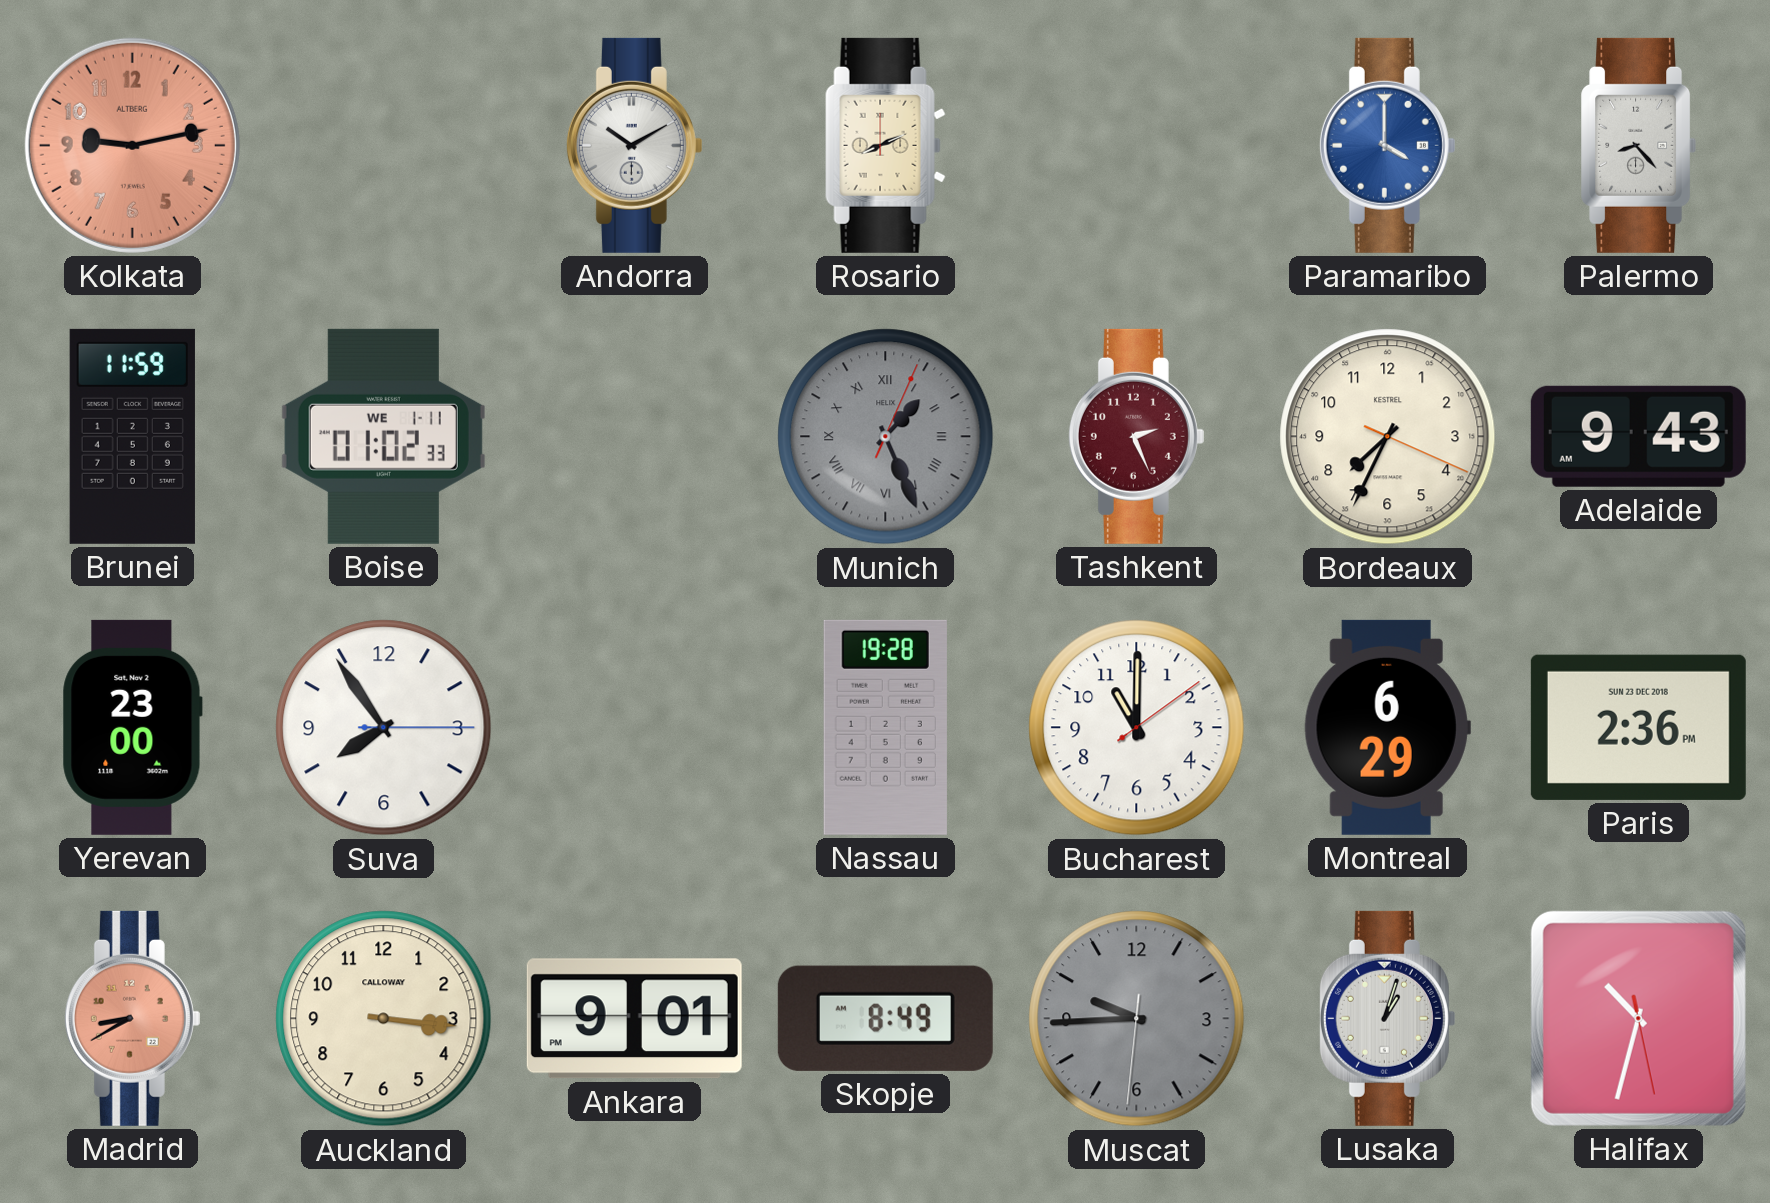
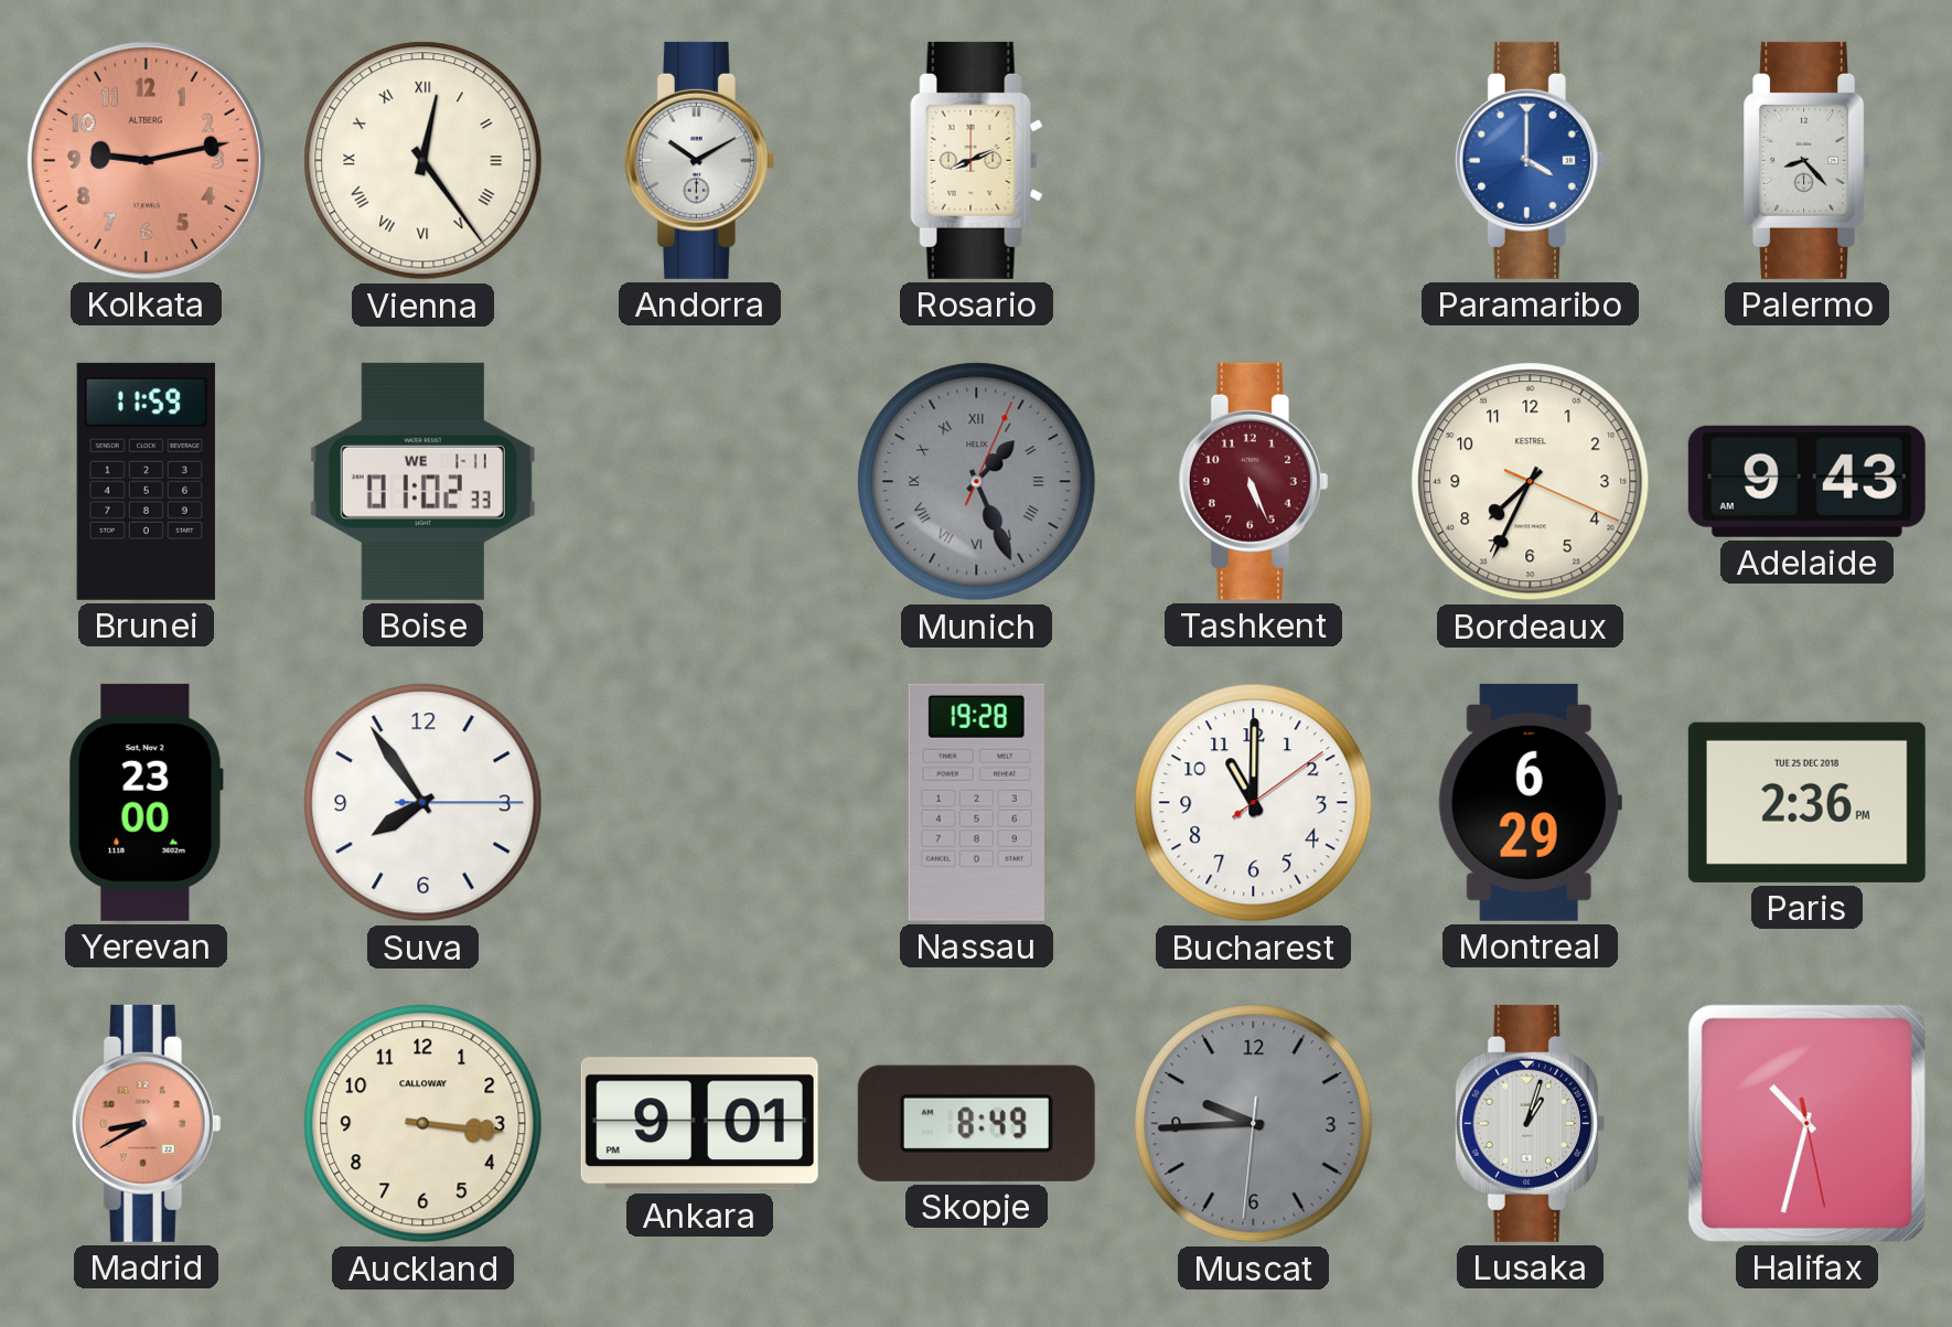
Vienna: none -> 12:24
Tashkent: 2:26 -> 5:26
Paris date: SUN 23 DEC 2018 -> TUE 25 DEC 2018
